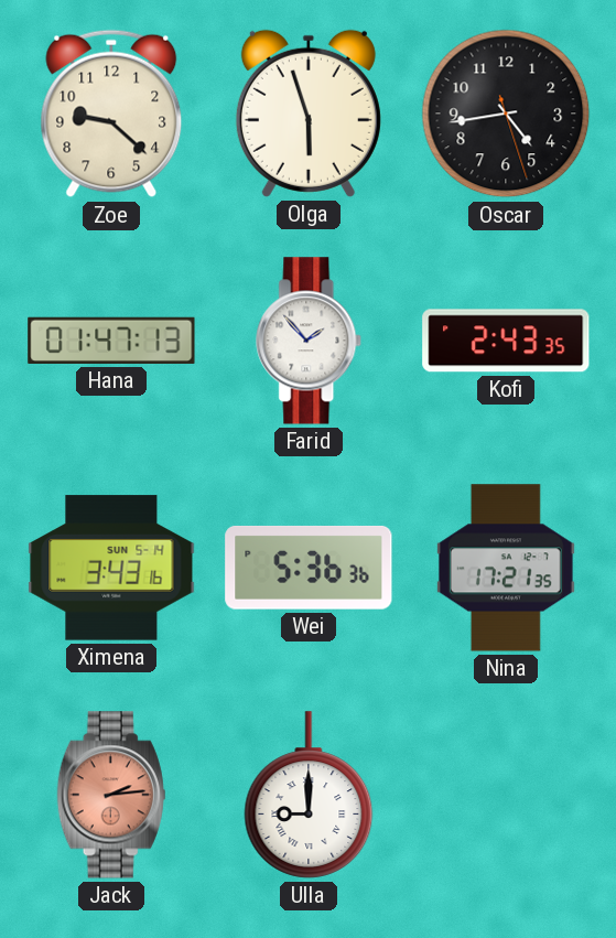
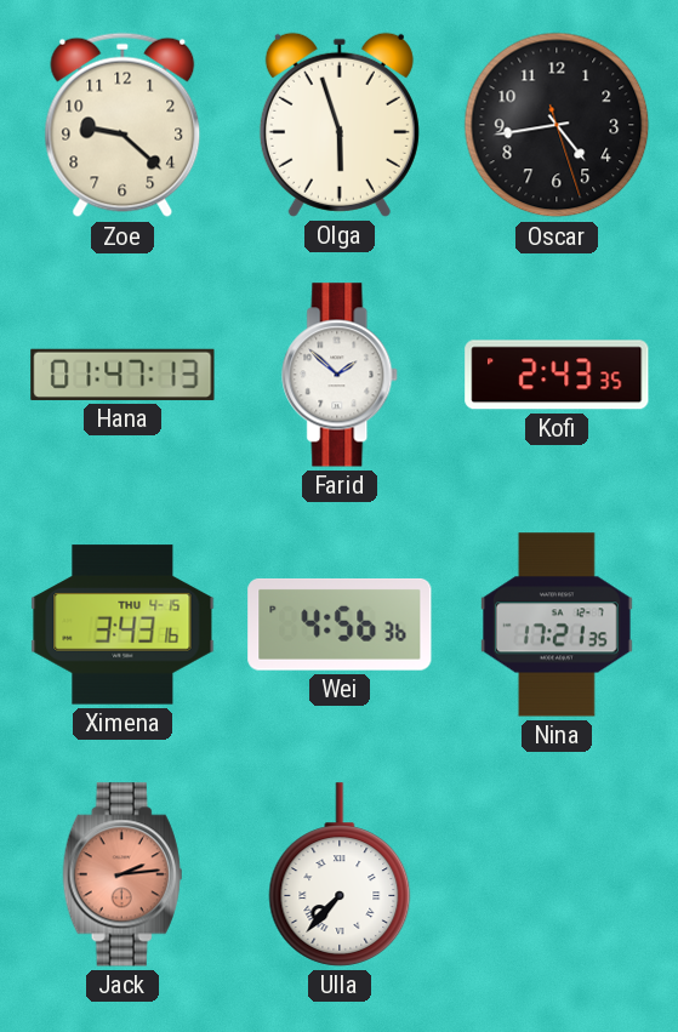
Farid: 1:53 -> 1:52
Ximena date: SUN 5-14 -> THU 4-15
Wei: 5:36 -> 4:56
Ulla: 9:00 -> 7:37
